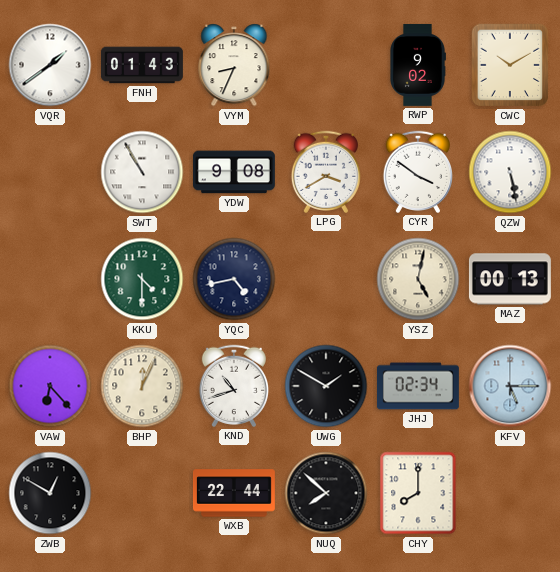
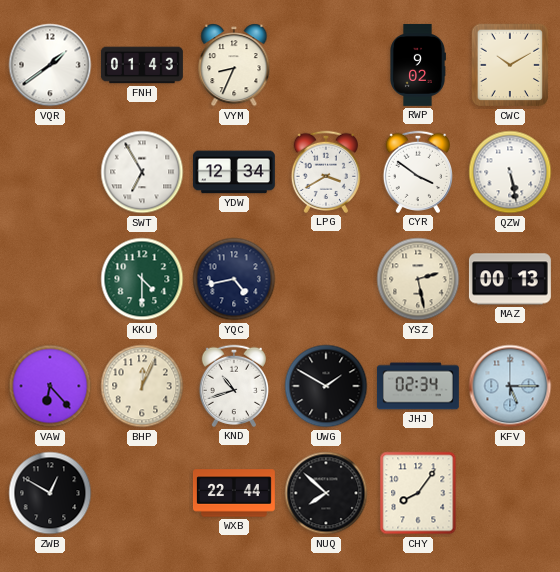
SWT: 10:55 -> 6:55
YDW: 9:08 -> 12:34
YSZ: 5:02 -> 2:28
CHY: 8:00 -> 8:06
